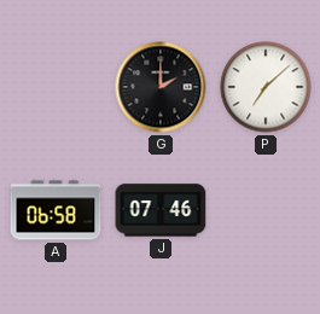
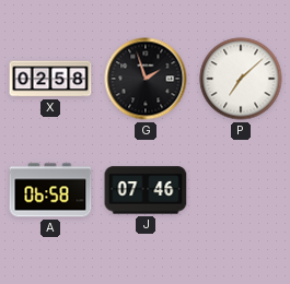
X: none -> 02:58
G: 2:00 -> 1:57
